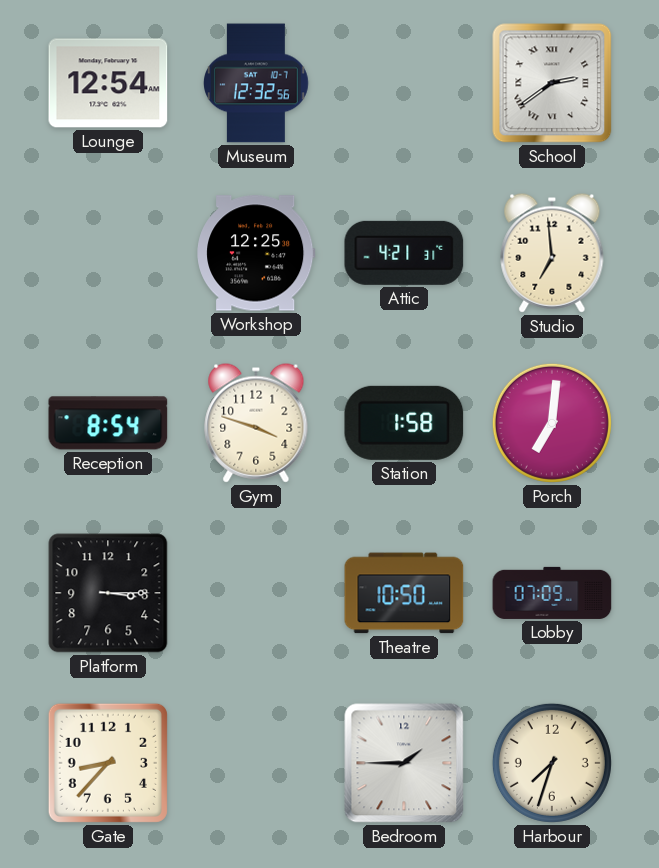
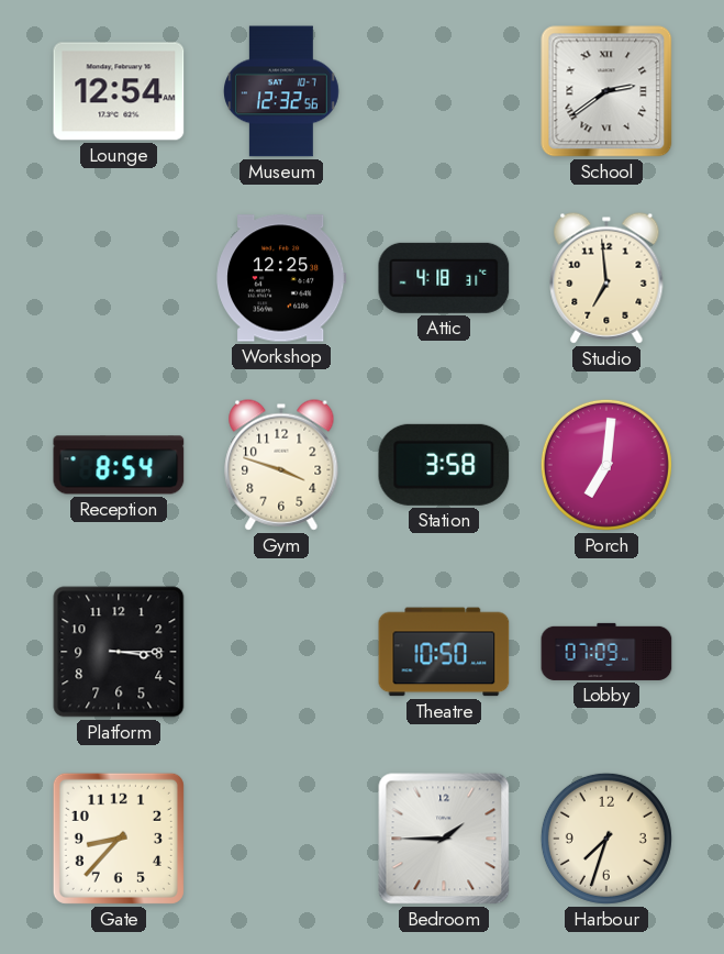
Attic: 4:21 -> 4:18
Station: 1:58 -> 3:58
